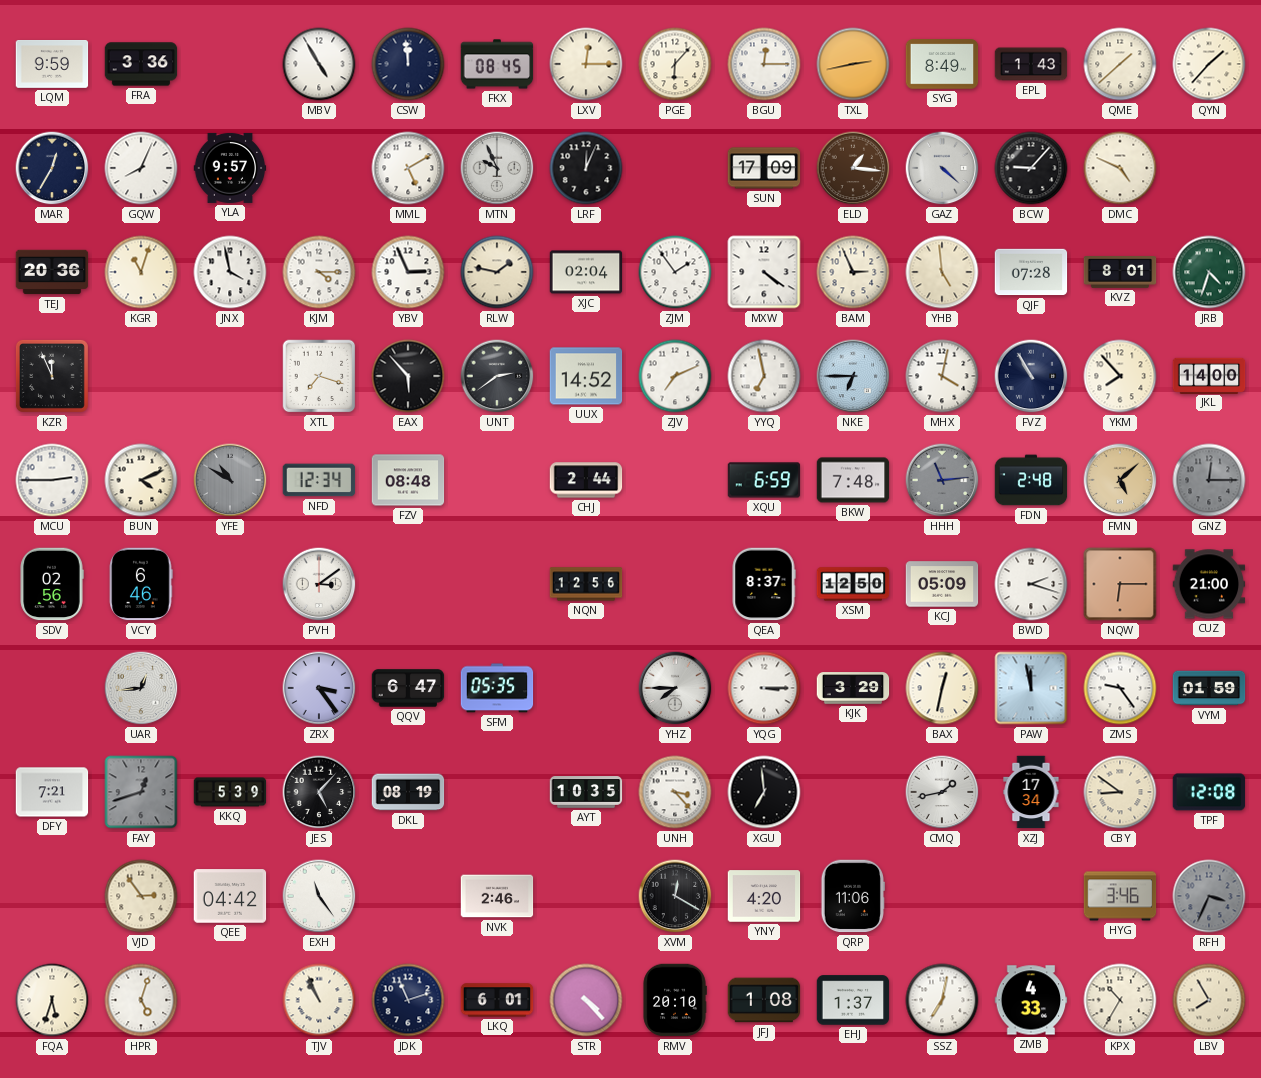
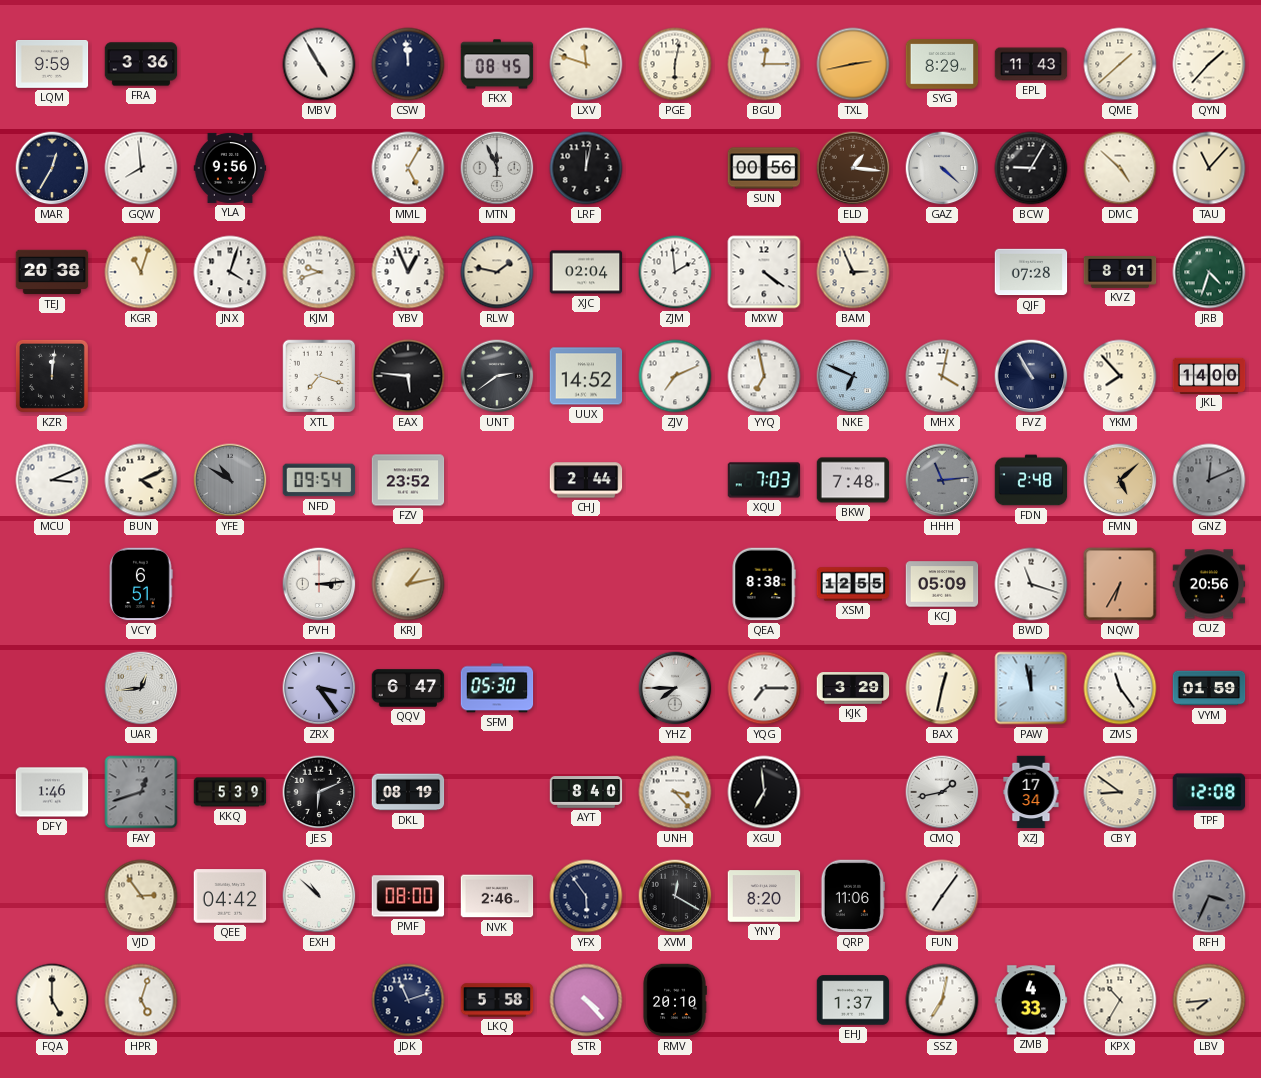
LXV: 12:15 -> 11:48
PGE: 6:07 -> 6:02
SYG: 8:49 -> 8:29
EPL: 1:43 -> 11:43
GQW: 8:04 -> 7:59
YLA: 9:57 -> 9:56
MML: 5:10 -> 5:05
MTN: 9:56 -> 11:56
LRF: 12:04 -> 12:02
SUN: 17:09 -> 00:56
BCW: 9:07 -> 9:05
DMC: 4:49 -> 4:52
TAU: none -> 11:07
TEJ: 20:36 -> 20:38
JNX: 3:58 -> 4:03
KJM: 4:15 -> 9:42
YBV: 2:56 -> 12:56
ZJM: 1:54 -> 1:59
YHB: 4:59 -> none
KZR: 11:56 -> 12:01
EAX: 5:53 -> 5:46
NKE: 6:45 -> 6:49
MCU: 2:45 -> 3:11
NFD: 12:34 -> 09:54
FZV: 08:48 -> 23:52
XQU: 6:59 -> 7:03
GNZ: 12:15 -> 12:11
SDV: 02:56 -> none
VCY: 6:46 -> 6:51
PVH: 3:09 -> 3:14
KRJ: none -> 1:13
NQN: 12:56 -> none
QEA: 8:37 -> 8:38
XSM: 12:50 -> 12:55
BWD: 2:18 -> 11:18
NQW: 6:15 -> 6:35
CUZ: 21:00 -> 20:56
SFM: 05:35 -> 05:30
YQG: 3:15 -> 7:15
ZMS: 9:24 -> 11:24
DFY: 7:21 -> 1:46
JES: 5:07 -> 6:11
AYT: 10:35 -> 8:40
EXH: 11:24 -> 10:52
PMF: none -> 08:00
YFX: none -> 5:54
YNY: 4:20 -> 8:20
FUN: none -> 7:06
HYG: 3:46 -> none
FQA: 5:33 -> 5:00
TJV: 10:56 -> none
LKQ: 6:01 -> 5:58
JFJ: 1:08 -> none
LBV: 7:55 -> 7:44
